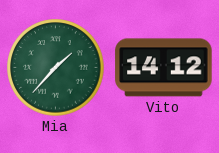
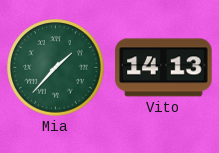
Vito: 14:12 -> 14:13
